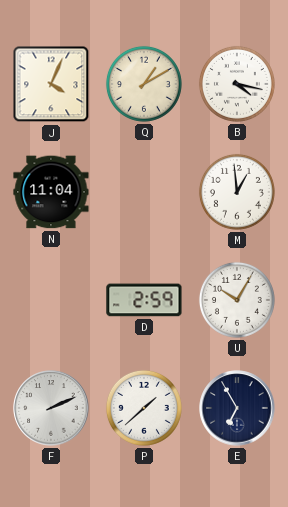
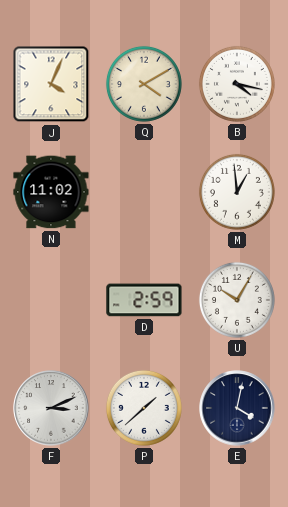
Q: 1:10 -> 4:10
N: 11:04 -> 11:02
F: 2:11 -> 3:11
E: 6:55 -> 4:02
